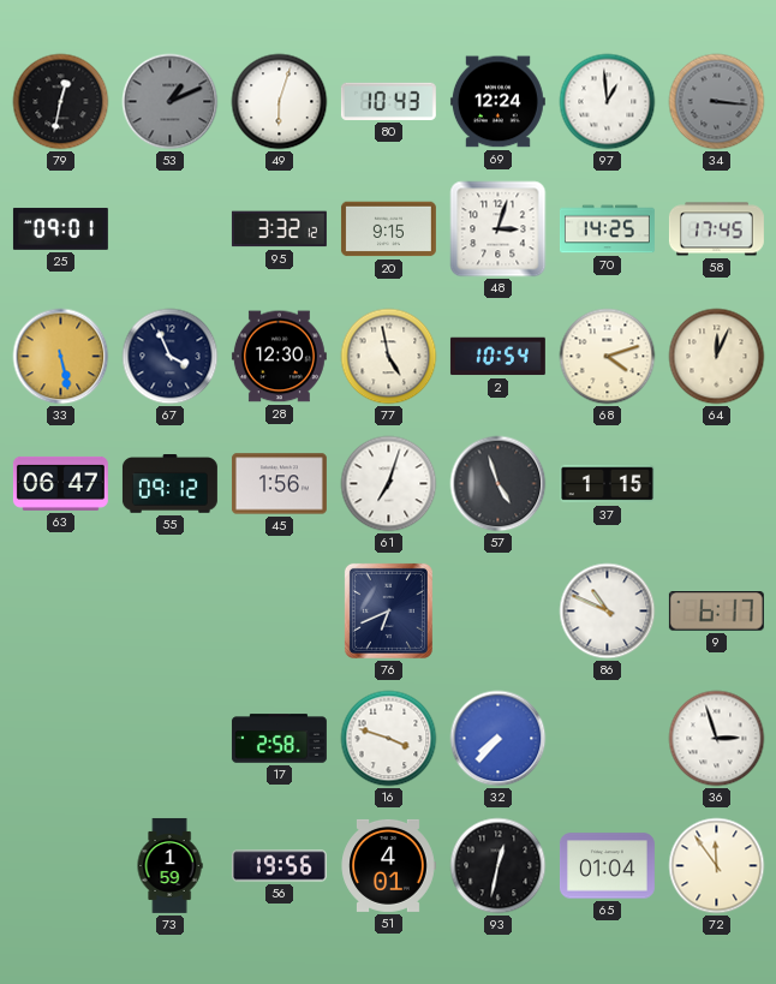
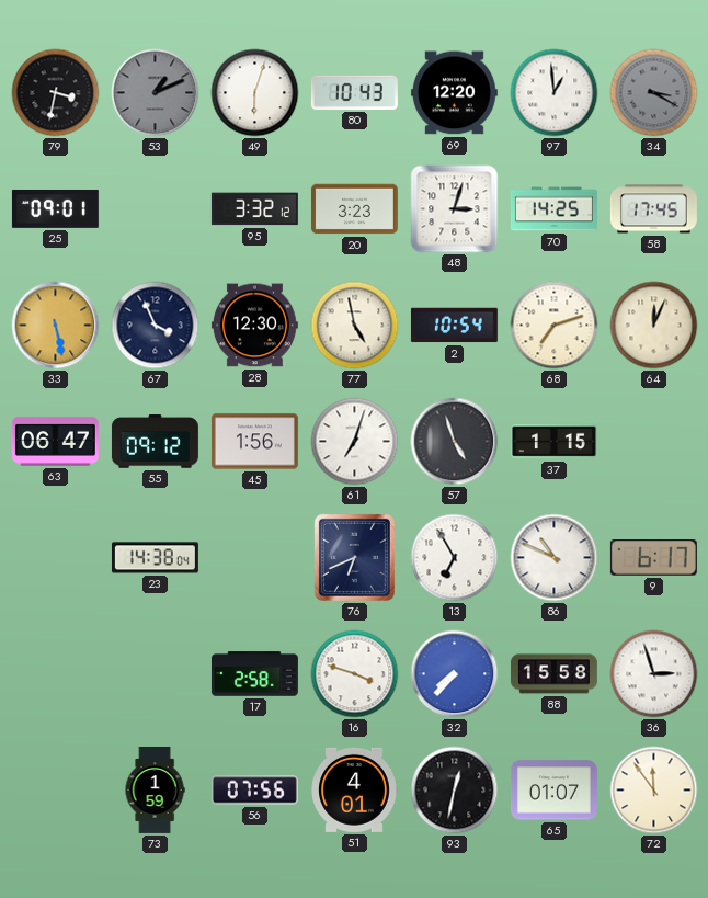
79: 12:32 -> 3:32
69: 12:24 -> 12:20
34: 3:16 -> 3:20
20: 9:15 -> 3:23
68: 4:12 -> 7:12
23: none -> 14:38
13: none -> 6:55
88: none -> 15:58
56: 19:56 -> 07:56
65: 01:04 -> 01:07
